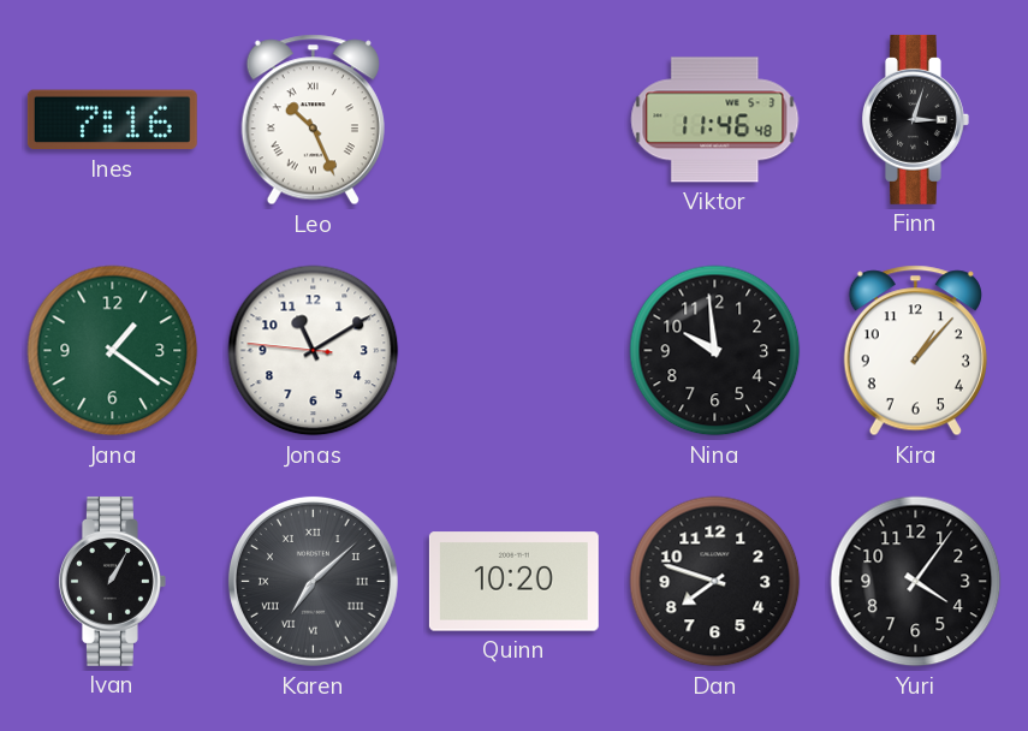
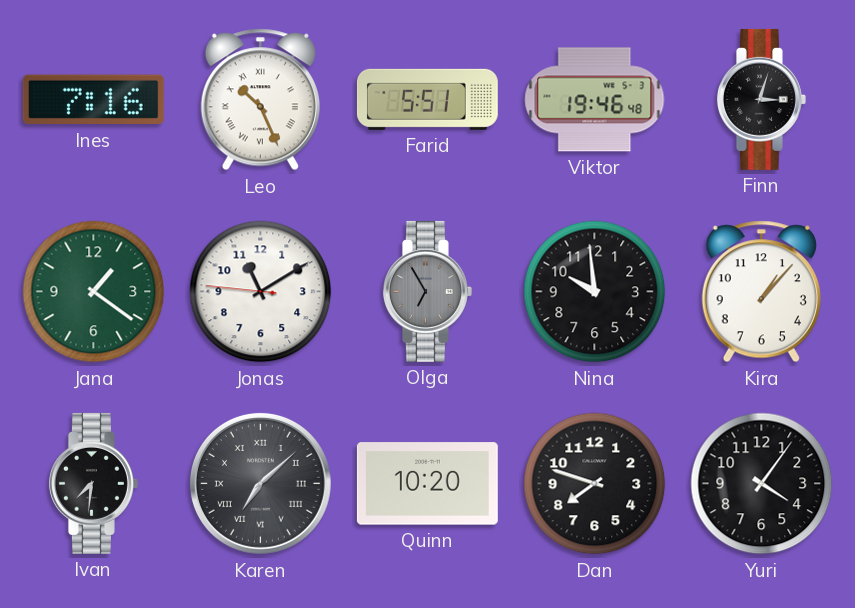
Farid: none -> 5:51
Viktor: 11:46 -> 19:46
Olga: none -> 6:55
Ivan: 1:05 -> 7:31
